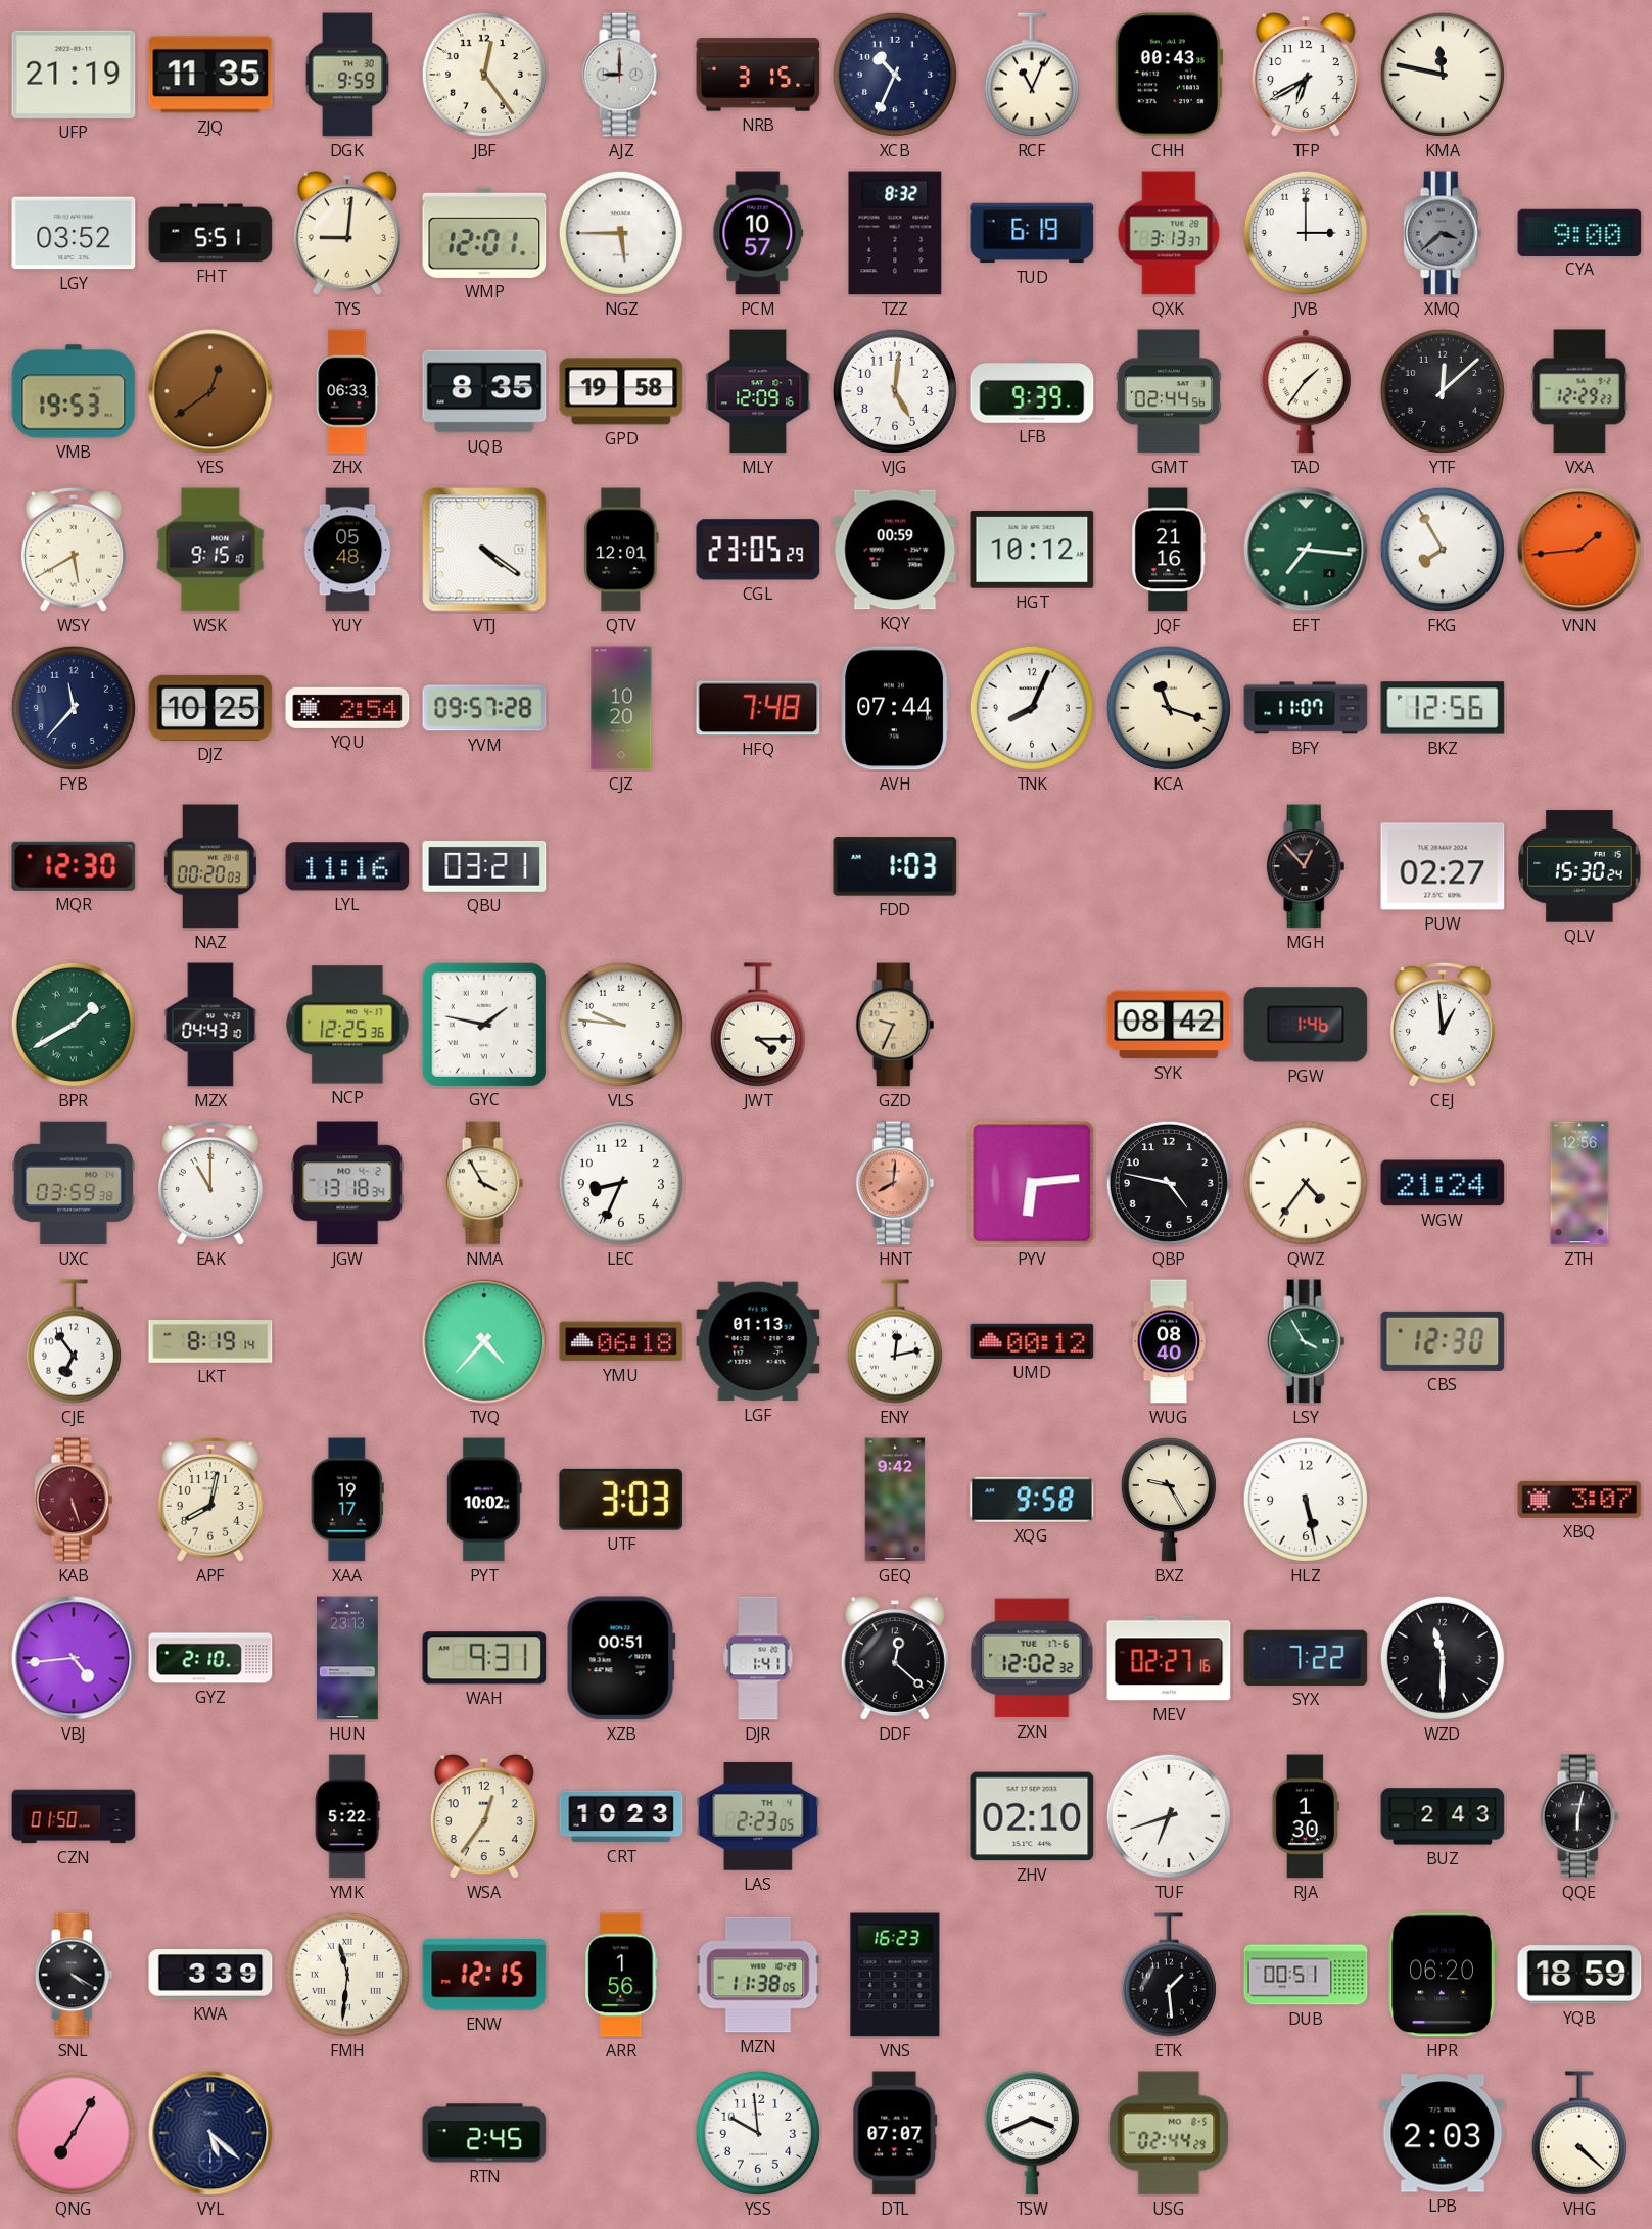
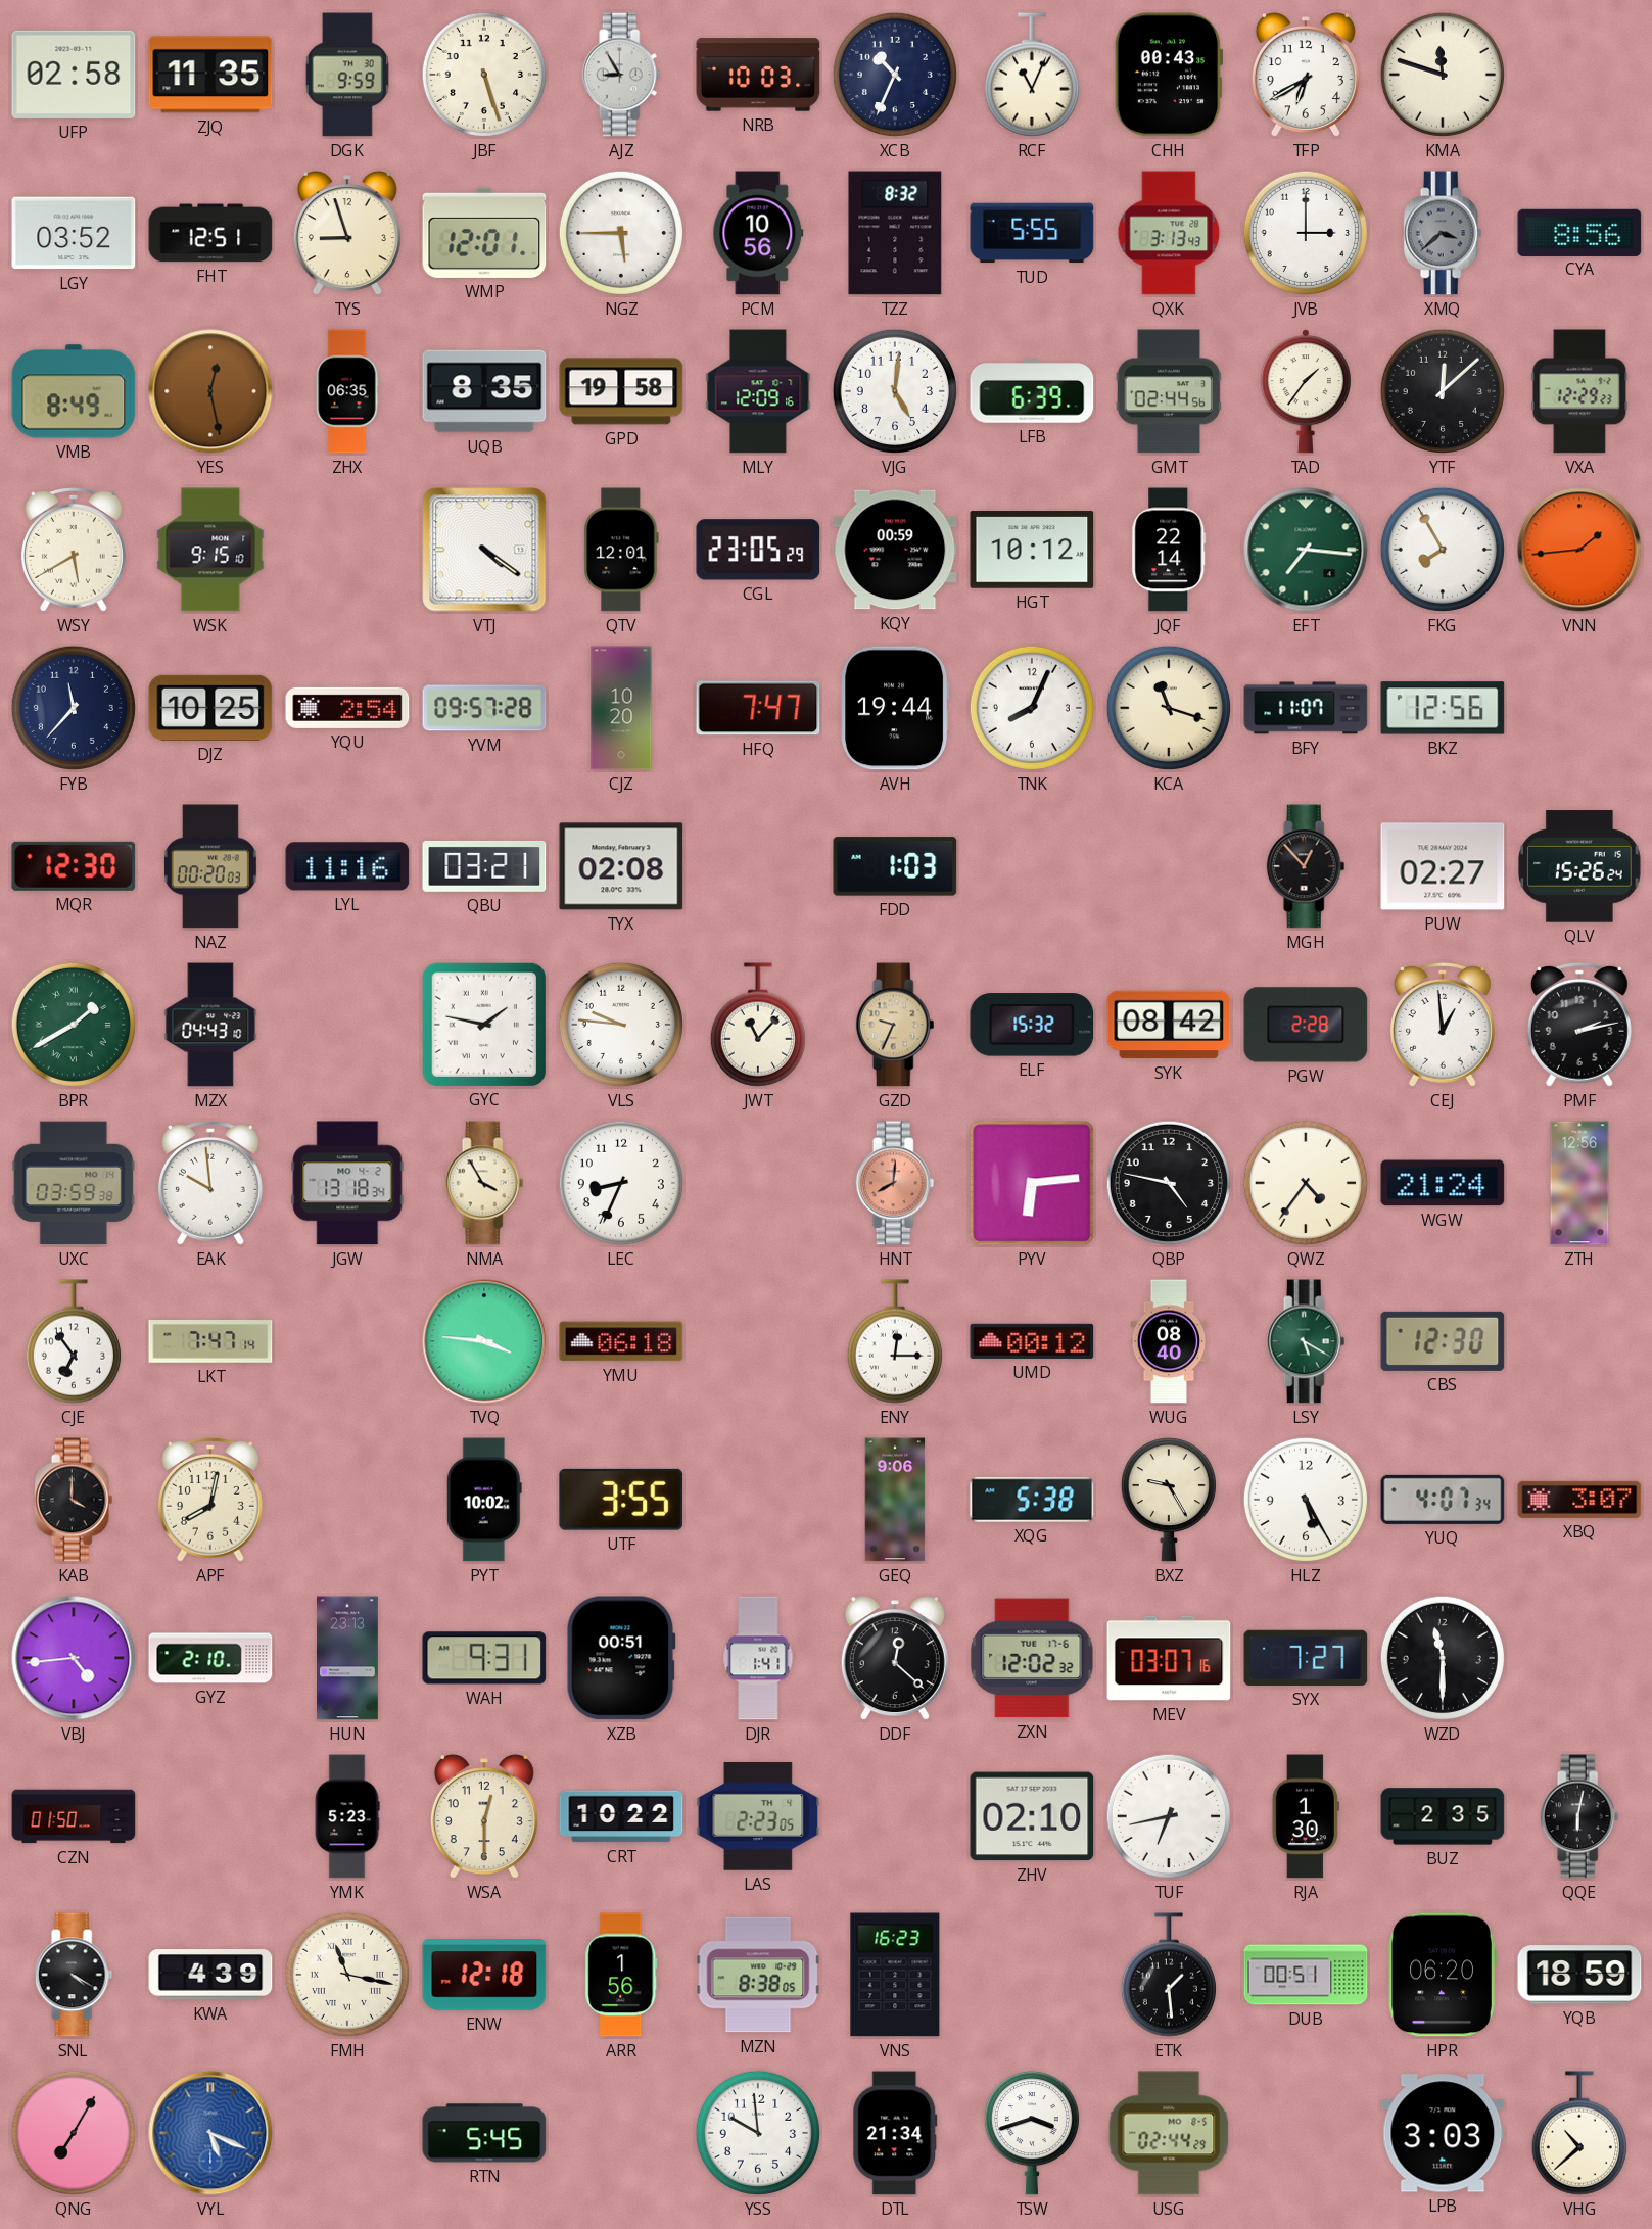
UFP: 21:19 -> 02:58
JBF: 12:24 -> 5:27
AJZ: 9:00 -> 8:55
NRB: 3:15 -> 10:03
KMA: 11:47 -> 11:48
FHT: 5:51 -> 12:51
TYS: 9:01 -> 8:57
PCM: 10:57 -> 10:56
TUD: 6:19 -> 5:55
QXK: 3:13:37 -> 3:13:43
CYA: 9:00 -> 8:56
VMB: 19:53 -> 8:49
YES: 12:39 -> 12:28
ZHX: 06:33 -> 06:35
LFB: 9:39 -> 6:39
YUY: 05:48 -> none
JQF: 21:16 -> 22:14
HFQ: 7:48 -> 7:47
AVH: 07:44 -> 19:44
TYX: none -> 02:08
QLV: 15:30 -> 15:26
NCP: 12:25 -> none
JWT: 4:15 -> 11:07
ELF: none -> 15:32
PGW: 1:46 -> 2:28
PMF: none -> 2:13
EAK: 11:00 -> 9:59
LKT: 8:19 -> 7:47
TVQ: 4:37 -> 3:46
LGF: 01:13 -> none
ENY: 12:13 -> 12:15
LSY: 3:55 -> 5:20
KAB: 5:27 -> 4:00
KAB dial: burgundy -> black
XAA: 19:17 -> none
UTF: 3:03 -> 3:55
GEQ: 9:42 -> 9:06
XQG: 9:58 -> 5:38
HLZ: 5:28 -> 5:25
YUQ: none -> 4:07
MEV: 02:27 -> 03:07
SYX: 7:22 -> 7:27
YMK: 5:22 -> 5:23
WSA: 12:36 -> 12:30
CRT: 10:23 -> 10:22
TUF: 6:42 -> 6:43
BUZ: 2:43 -> 2:35
KWA: 3:39 -> 4:39
FMH: 11:31 -> 11:17
ENW: 12:15 -> 12:18
MZN: 11:38 -> 8:38
VYL: 5:22 -> 5:19
VYL dial: navy -> blue
RTN: 2:45 -> 5:45
DTL: 07:07 -> 21:34
TSW: 3:41 -> 3:42
LPB: 2:03 -> 3:03
VHG: 4:22 -> 10:38
